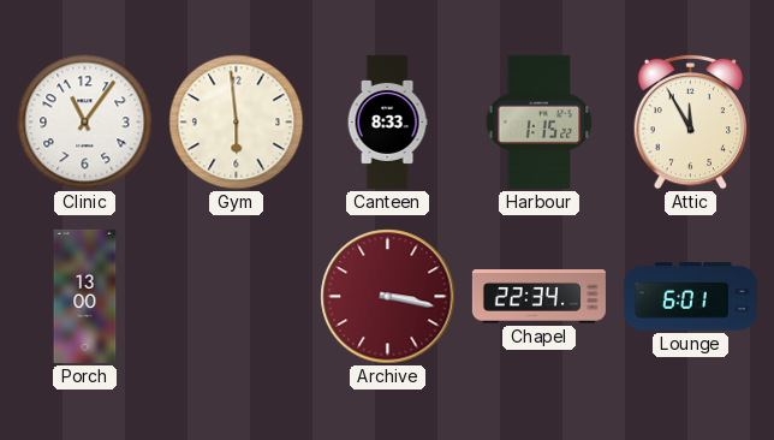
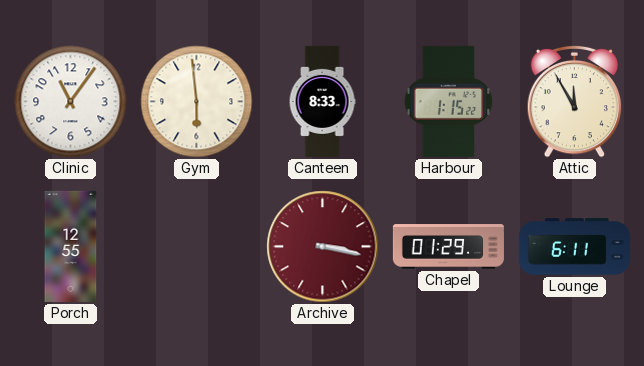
Porch: 13:00 -> 12:55
Chapel: 22:34 -> 01:29
Lounge: 6:01 -> 6:11
